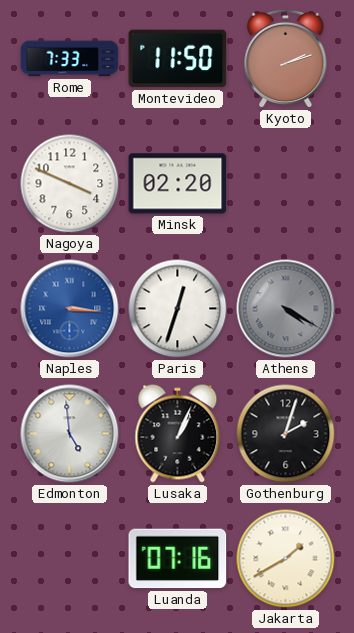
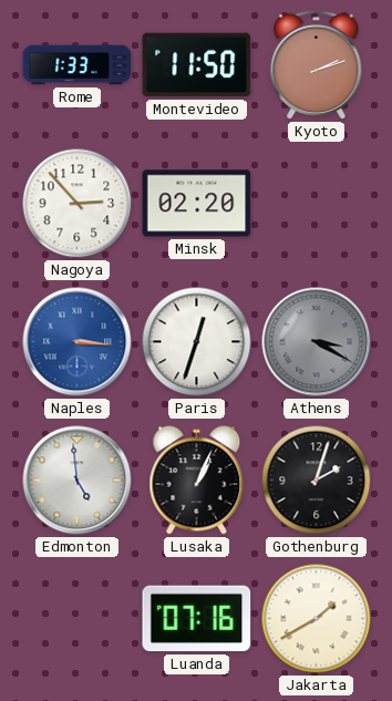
Rome: 7:33 -> 1:33
Nagoya: 3:49 -> 2:53
Athens: 4:20 -> 3:20
